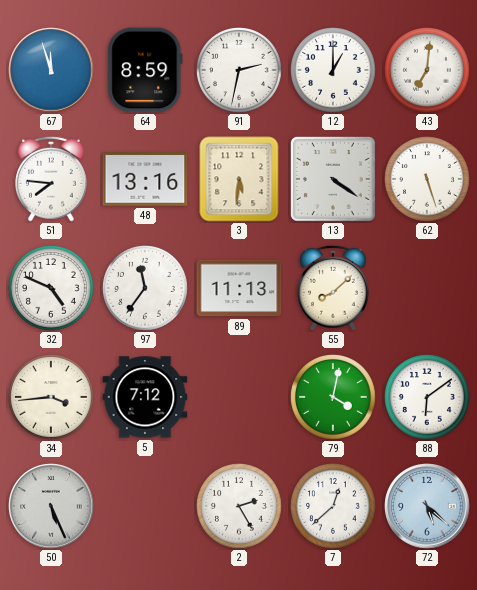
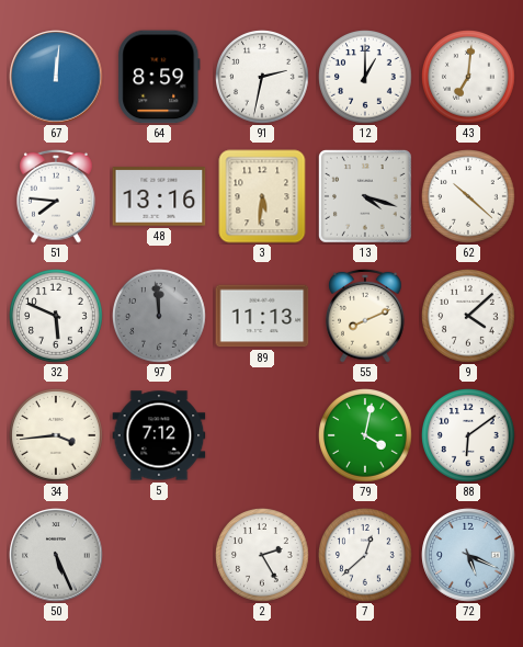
67: 11:57 -> 12:01
13: 4:21 -> 4:18
62: 5:27 -> 10:22
32: 4:49 -> 5:49
97: 11:36 -> 11:59
97 dial: white -> grey
55: 8:08 -> 8:11
9: none -> 4:08
72: 5:22 -> 5:19
